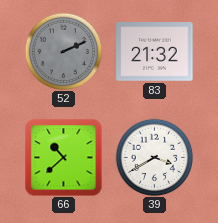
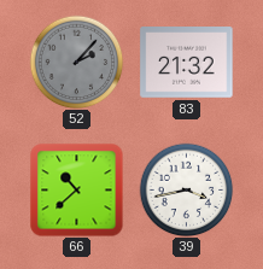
52: 2:11 -> 2:07
39: 3:40 -> 3:43
